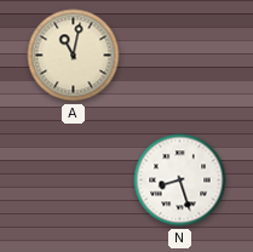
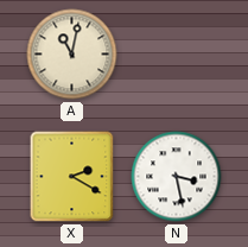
X: none -> 2:20
N: 8:27 -> 3:28
